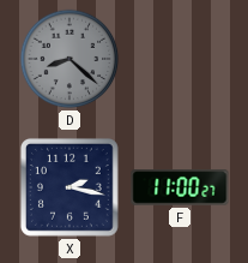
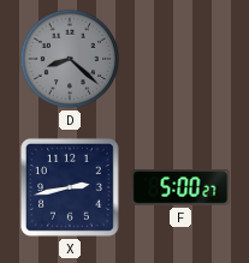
X: 2:17 -> 2:43
F: 11:00 -> 5:00
